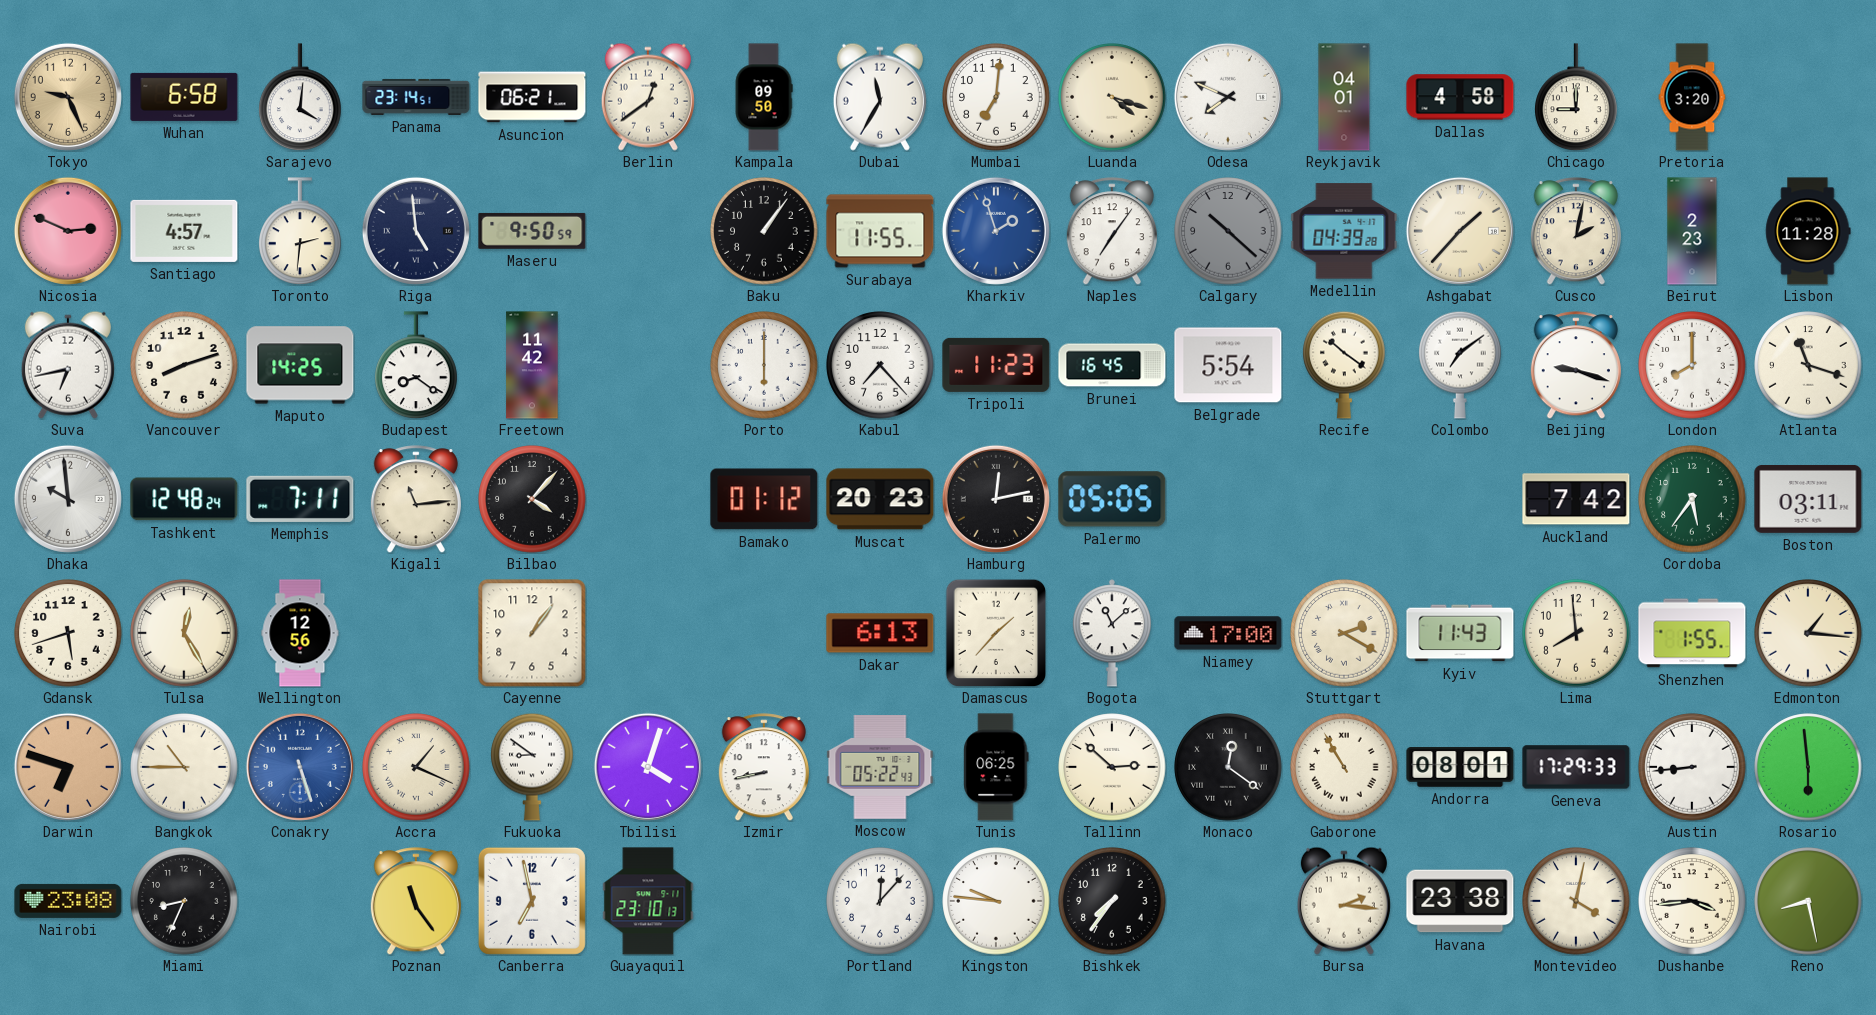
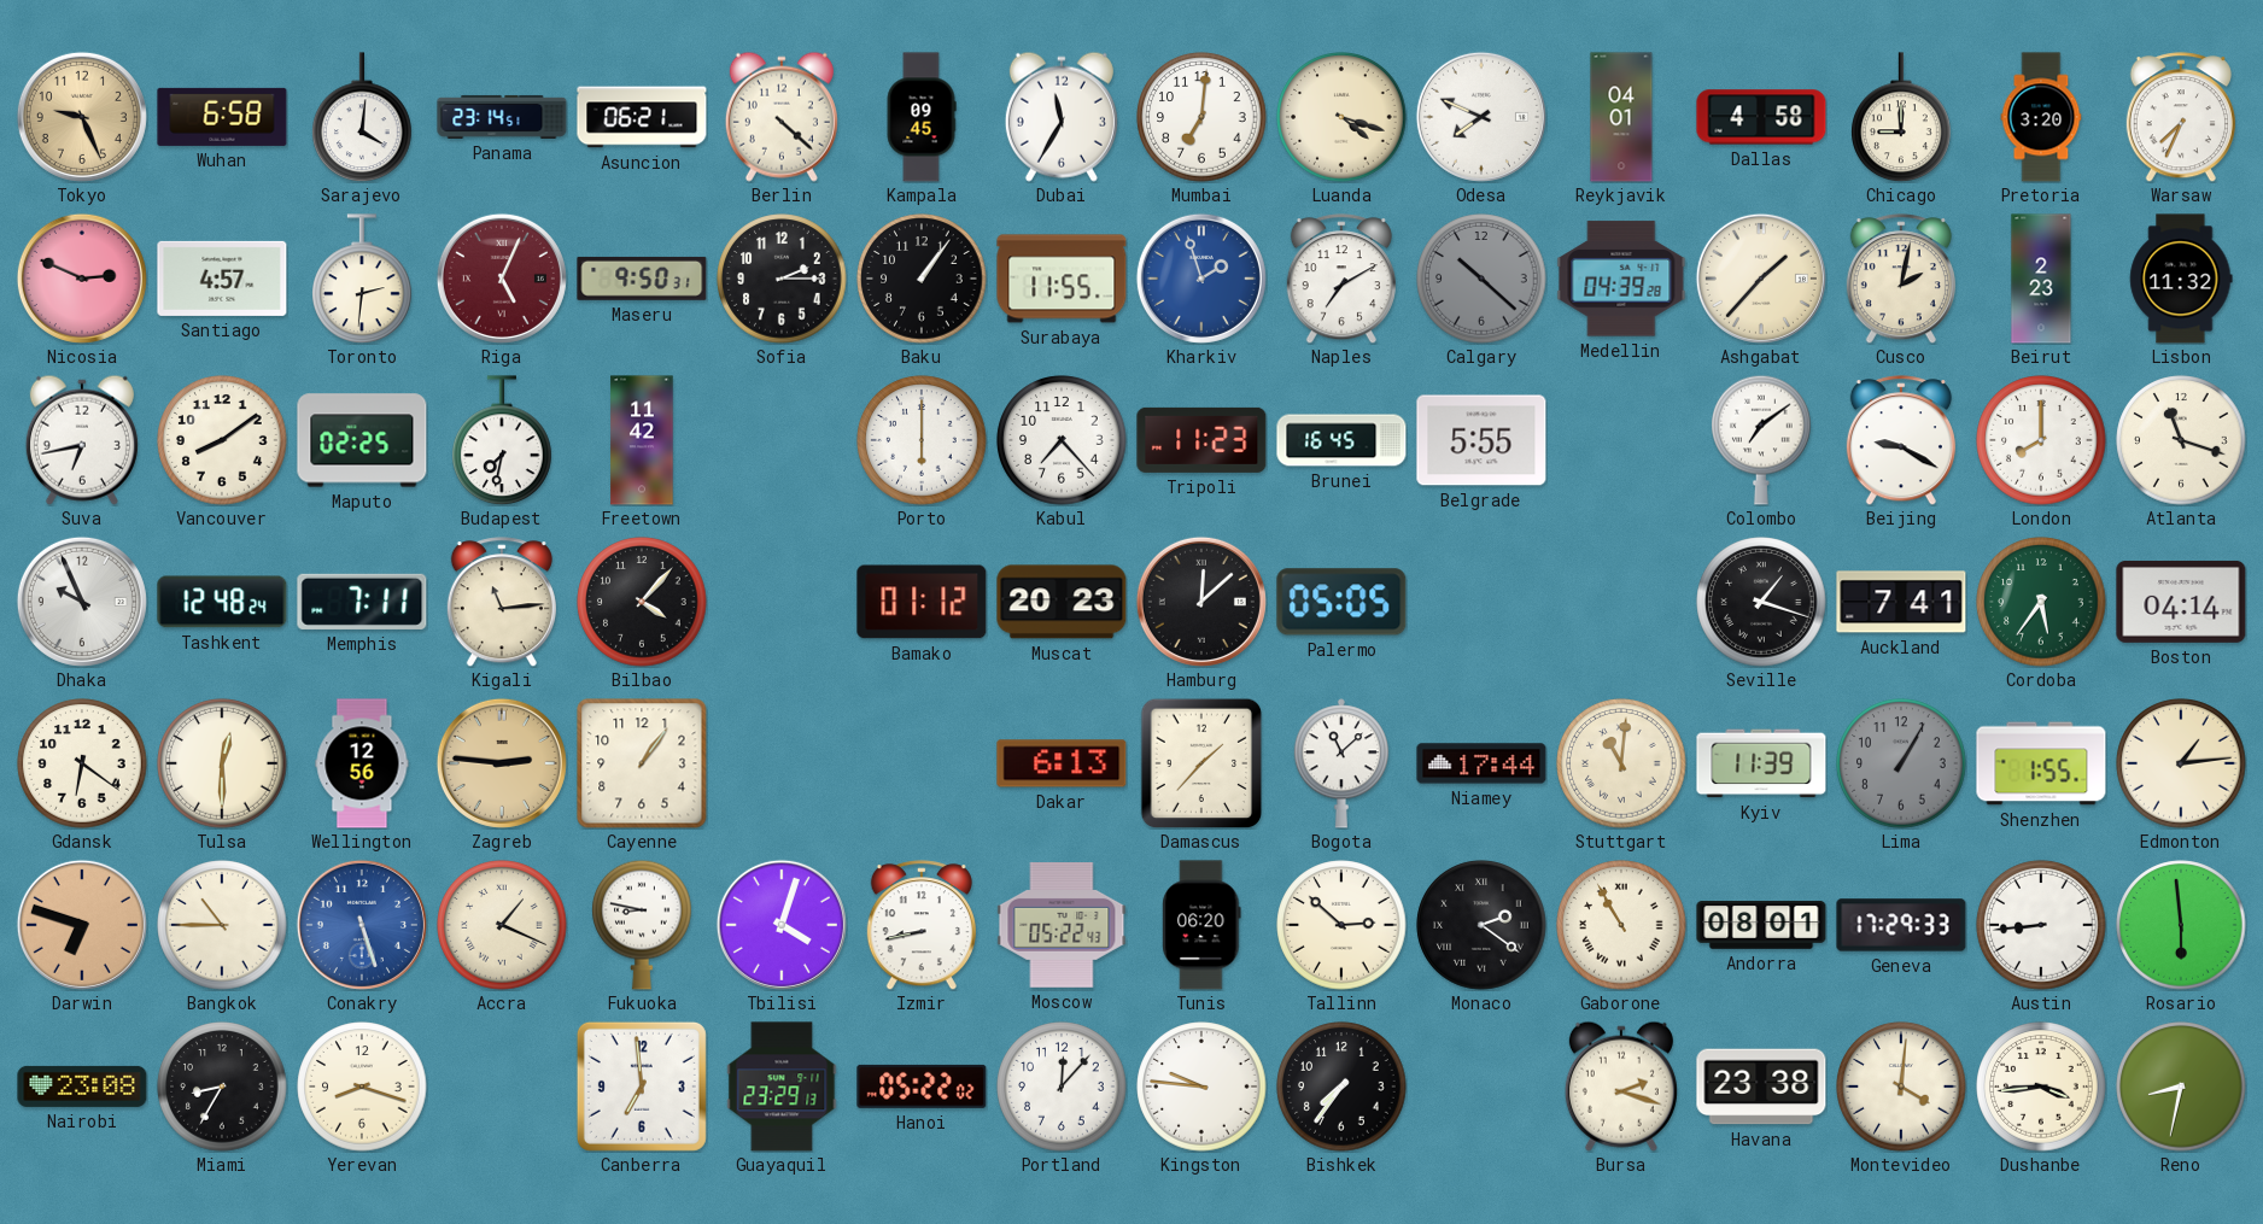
Berlin: 12:39 -> 4:22
Kampala: 09:50 -> 09:45
Warsaw: none -> 7:34
Riga: 4:59 -> 5:04
Riga dial: navy -> burgundy
Maseru: 9:50:59 -> 9:50:31
Sofia: none -> 2:15
Naples: 7:06 -> 7:10
Lisbon: 11:28 -> 11:32
Vancouver: 8:12 -> 8:09
Maputo: 14:25 -> 02:25
Budapest: 8:21 -> 7:32
Belgrade: 5:54 -> 5:55
Recife: 10:21 -> none
Beijing: 9:18 -> 9:20
Dhaka: 9:59 -> 9:56
Hamburg: 12:13 -> 12:08
Seville: none -> 1:18
Auckland: 7:42 -> 7:41
Boston: 03:11 -> 04:14
Gdansk: 5:42 -> 6:21
Tulsa: 12:25 -> 12:30
Zagreb: none -> 2:46
Niamey: 17:00 -> 17:44
Stuttgart: 2:20 -> 11:01
Kyiv: 11:43 -> 11:39
Lima: 7:59 -> 1:05
Lima dial: cream -> grey
Edmonton: 1:16 -> 1:14
Fukuoka: 8:51 -> 8:47
Tunis: 06:25 -> 06:20
Monaco: 12:21 -> 2:21
Miami: 8:34 -> 8:35
Yerevan: none -> 8:18
Poznan: 11:24 -> none
Canberra: 6:58 -> 6:59
Guayaquil: 23:10 -> 23:29
Hanoi: none -> 05:22
Bursa: 2:16 -> 2:18
Montevideo: 4:02 -> 4:01
Reno: 8:28 -> 8:32
